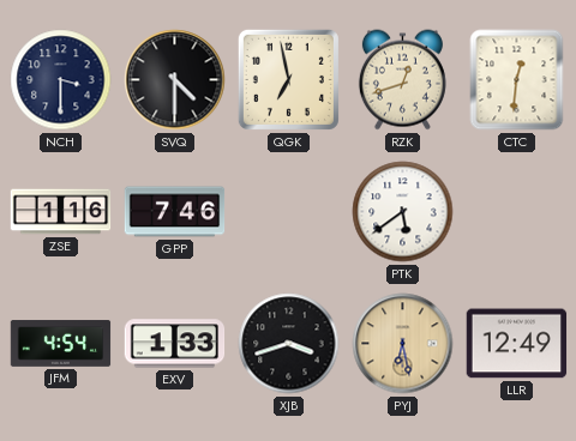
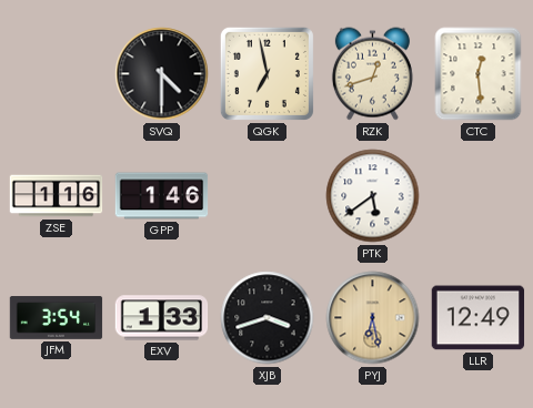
NCH: 3:30 -> none
CTC: 12:31 -> 12:29
GPP: 7:46 -> 1:46
JFM: 4:54 -> 3:54
